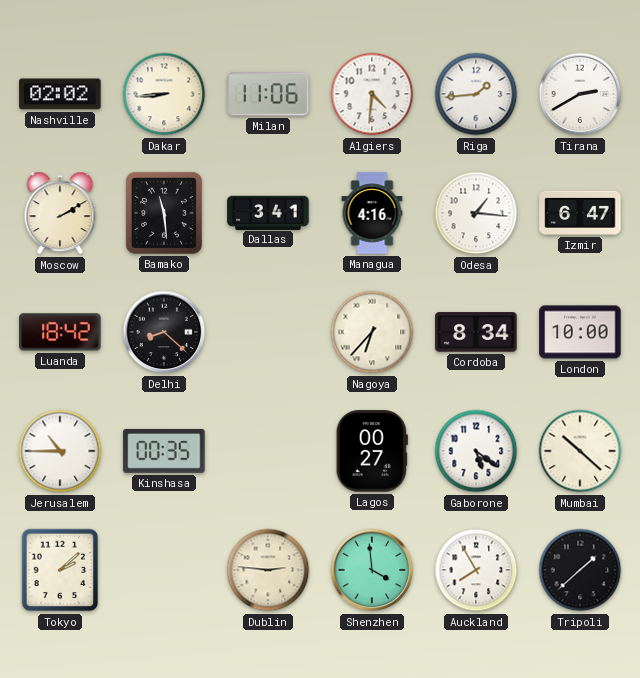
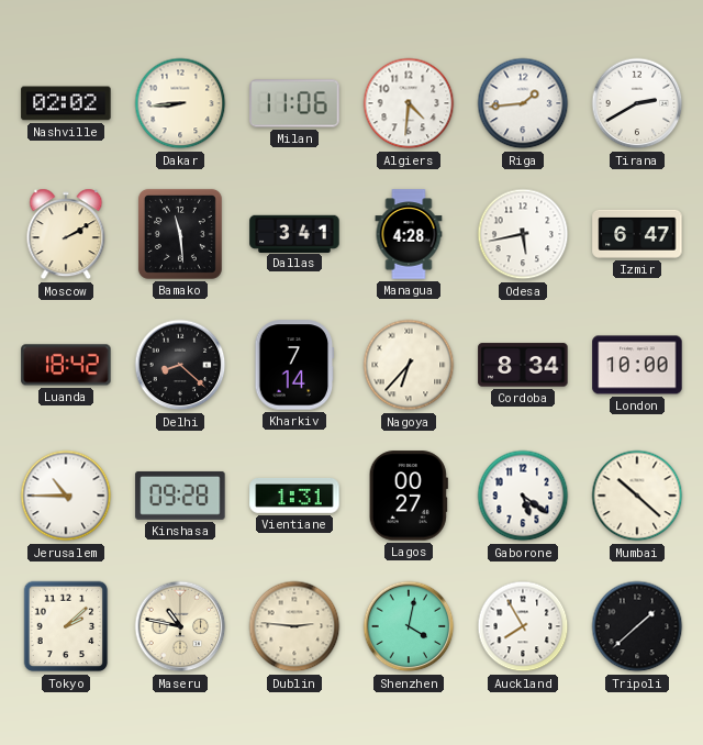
Managua: 4:16 -> 4:28
Odesa: 1:16 -> 5:43
Kharkiv: none -> 7:14
Kinshasa: 00:35 -> 09:28
Vientiane: none -> 1:31
Maseru: none -> 10:47
Shenzhen: 3:59 -> 4:02
